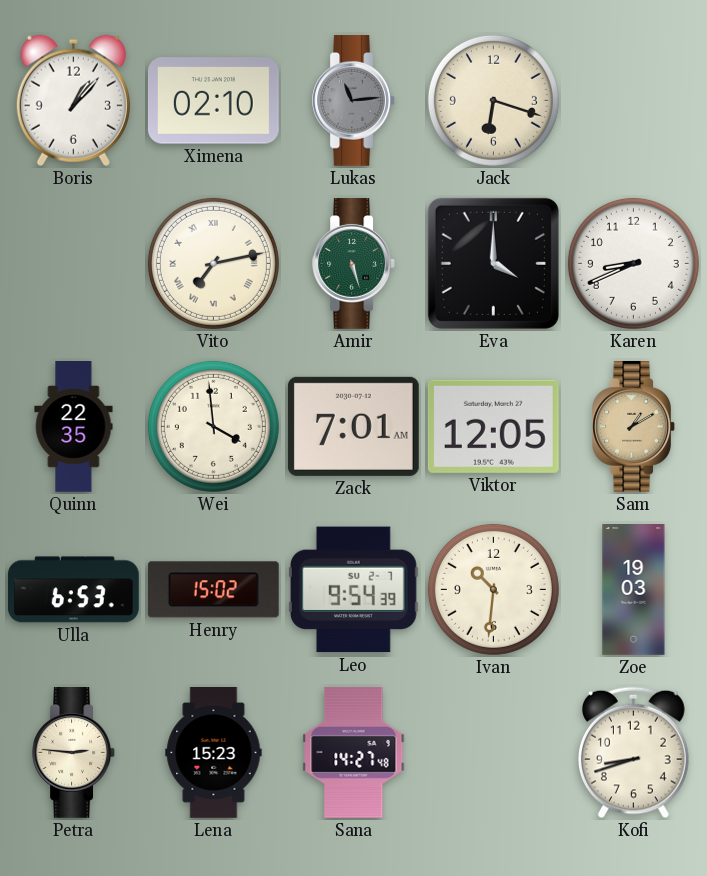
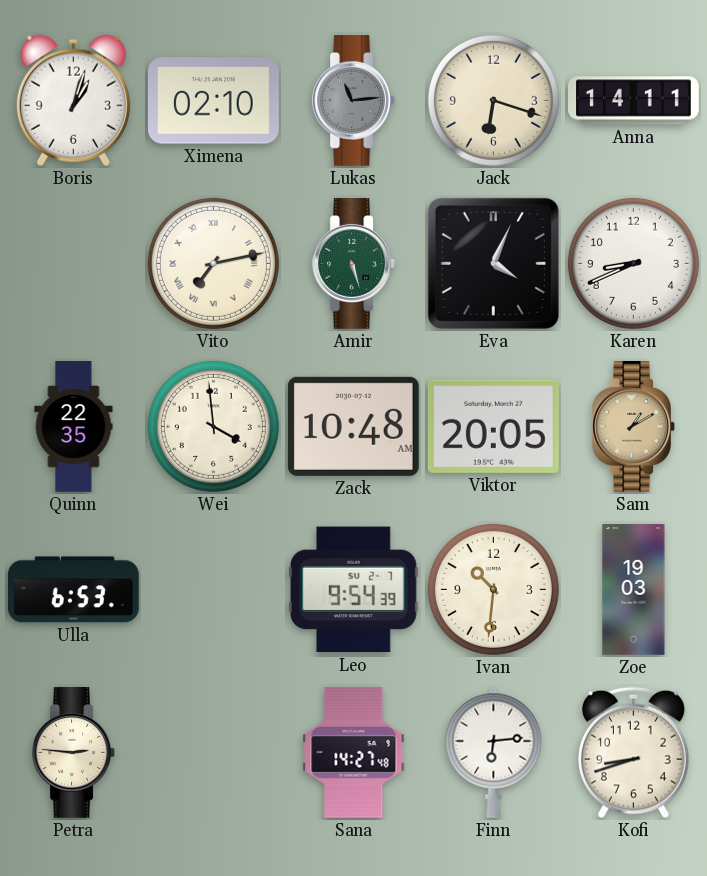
Boris: 1:07 -> 1:03
Anna: none -> 14:11
Eva: 4:00 -> 4:04
Zack: 7:01 -> 10:48
Viktor: 12:05 -> 20:05
Henry: 15:02 -> none
Lena: 15:23 -> none
Finn: none -> 6:14
